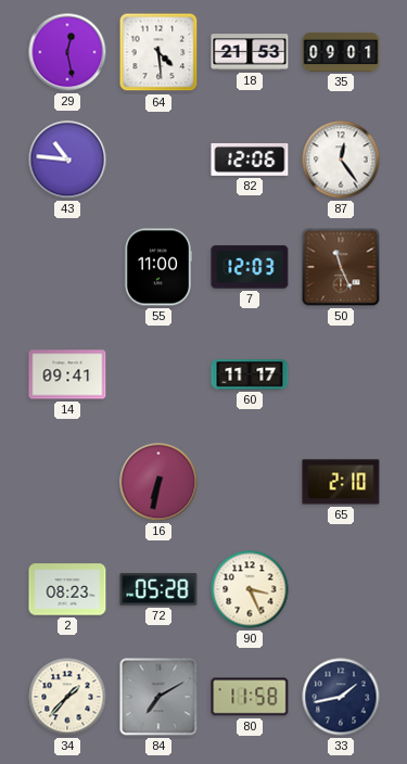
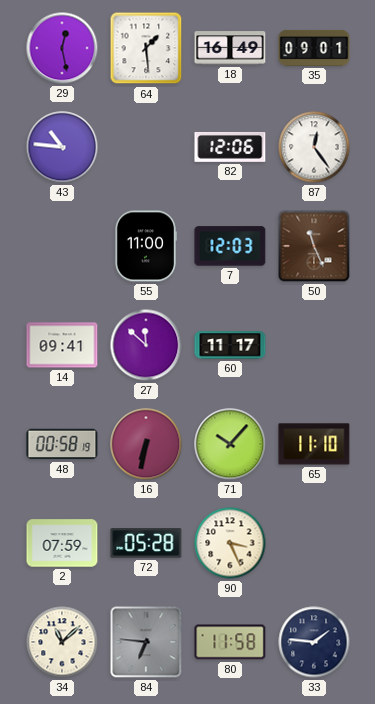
64: 4:29 -> 1:29
18: 21:53 -> 16:49
27: none -> 11:52
48: none -> 00:58
71: none -> 10:07
65: 2:10 -> 11:10
2: 08:23 -> 07:59
34: 1:37 -> 11:08
84: 7:10 -> 6:46
33: 1:43 -> 1:46
